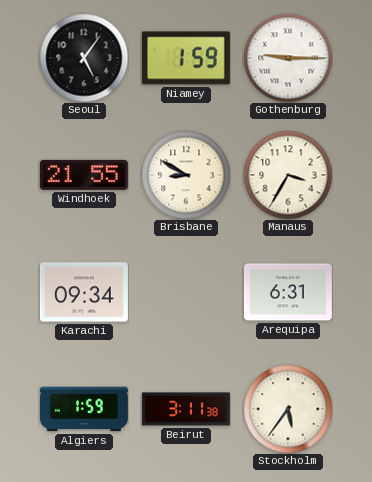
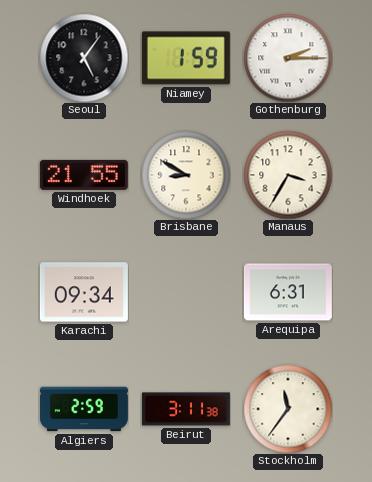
Gothenburg: 9:15 -> 2:15
Algiers: 1:59 -> 2:59
Stockholm: 5:36 -> 11:36
